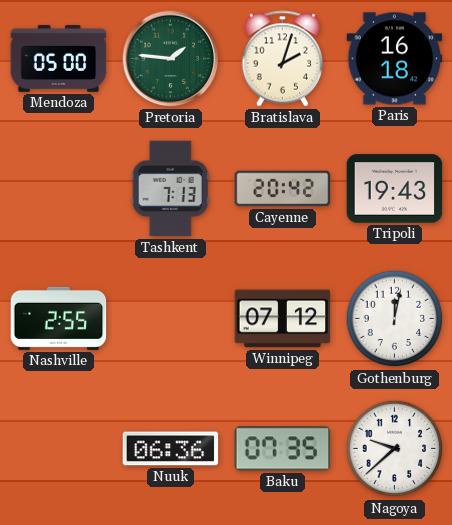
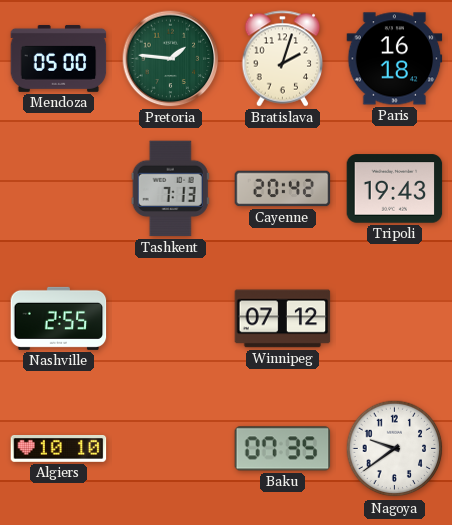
Gothenburg: 12:02 -> none
Algiers: none -> 10:10
Nuuk: 06:36 -> none
Nagoya: 9:38 -> 9:39
